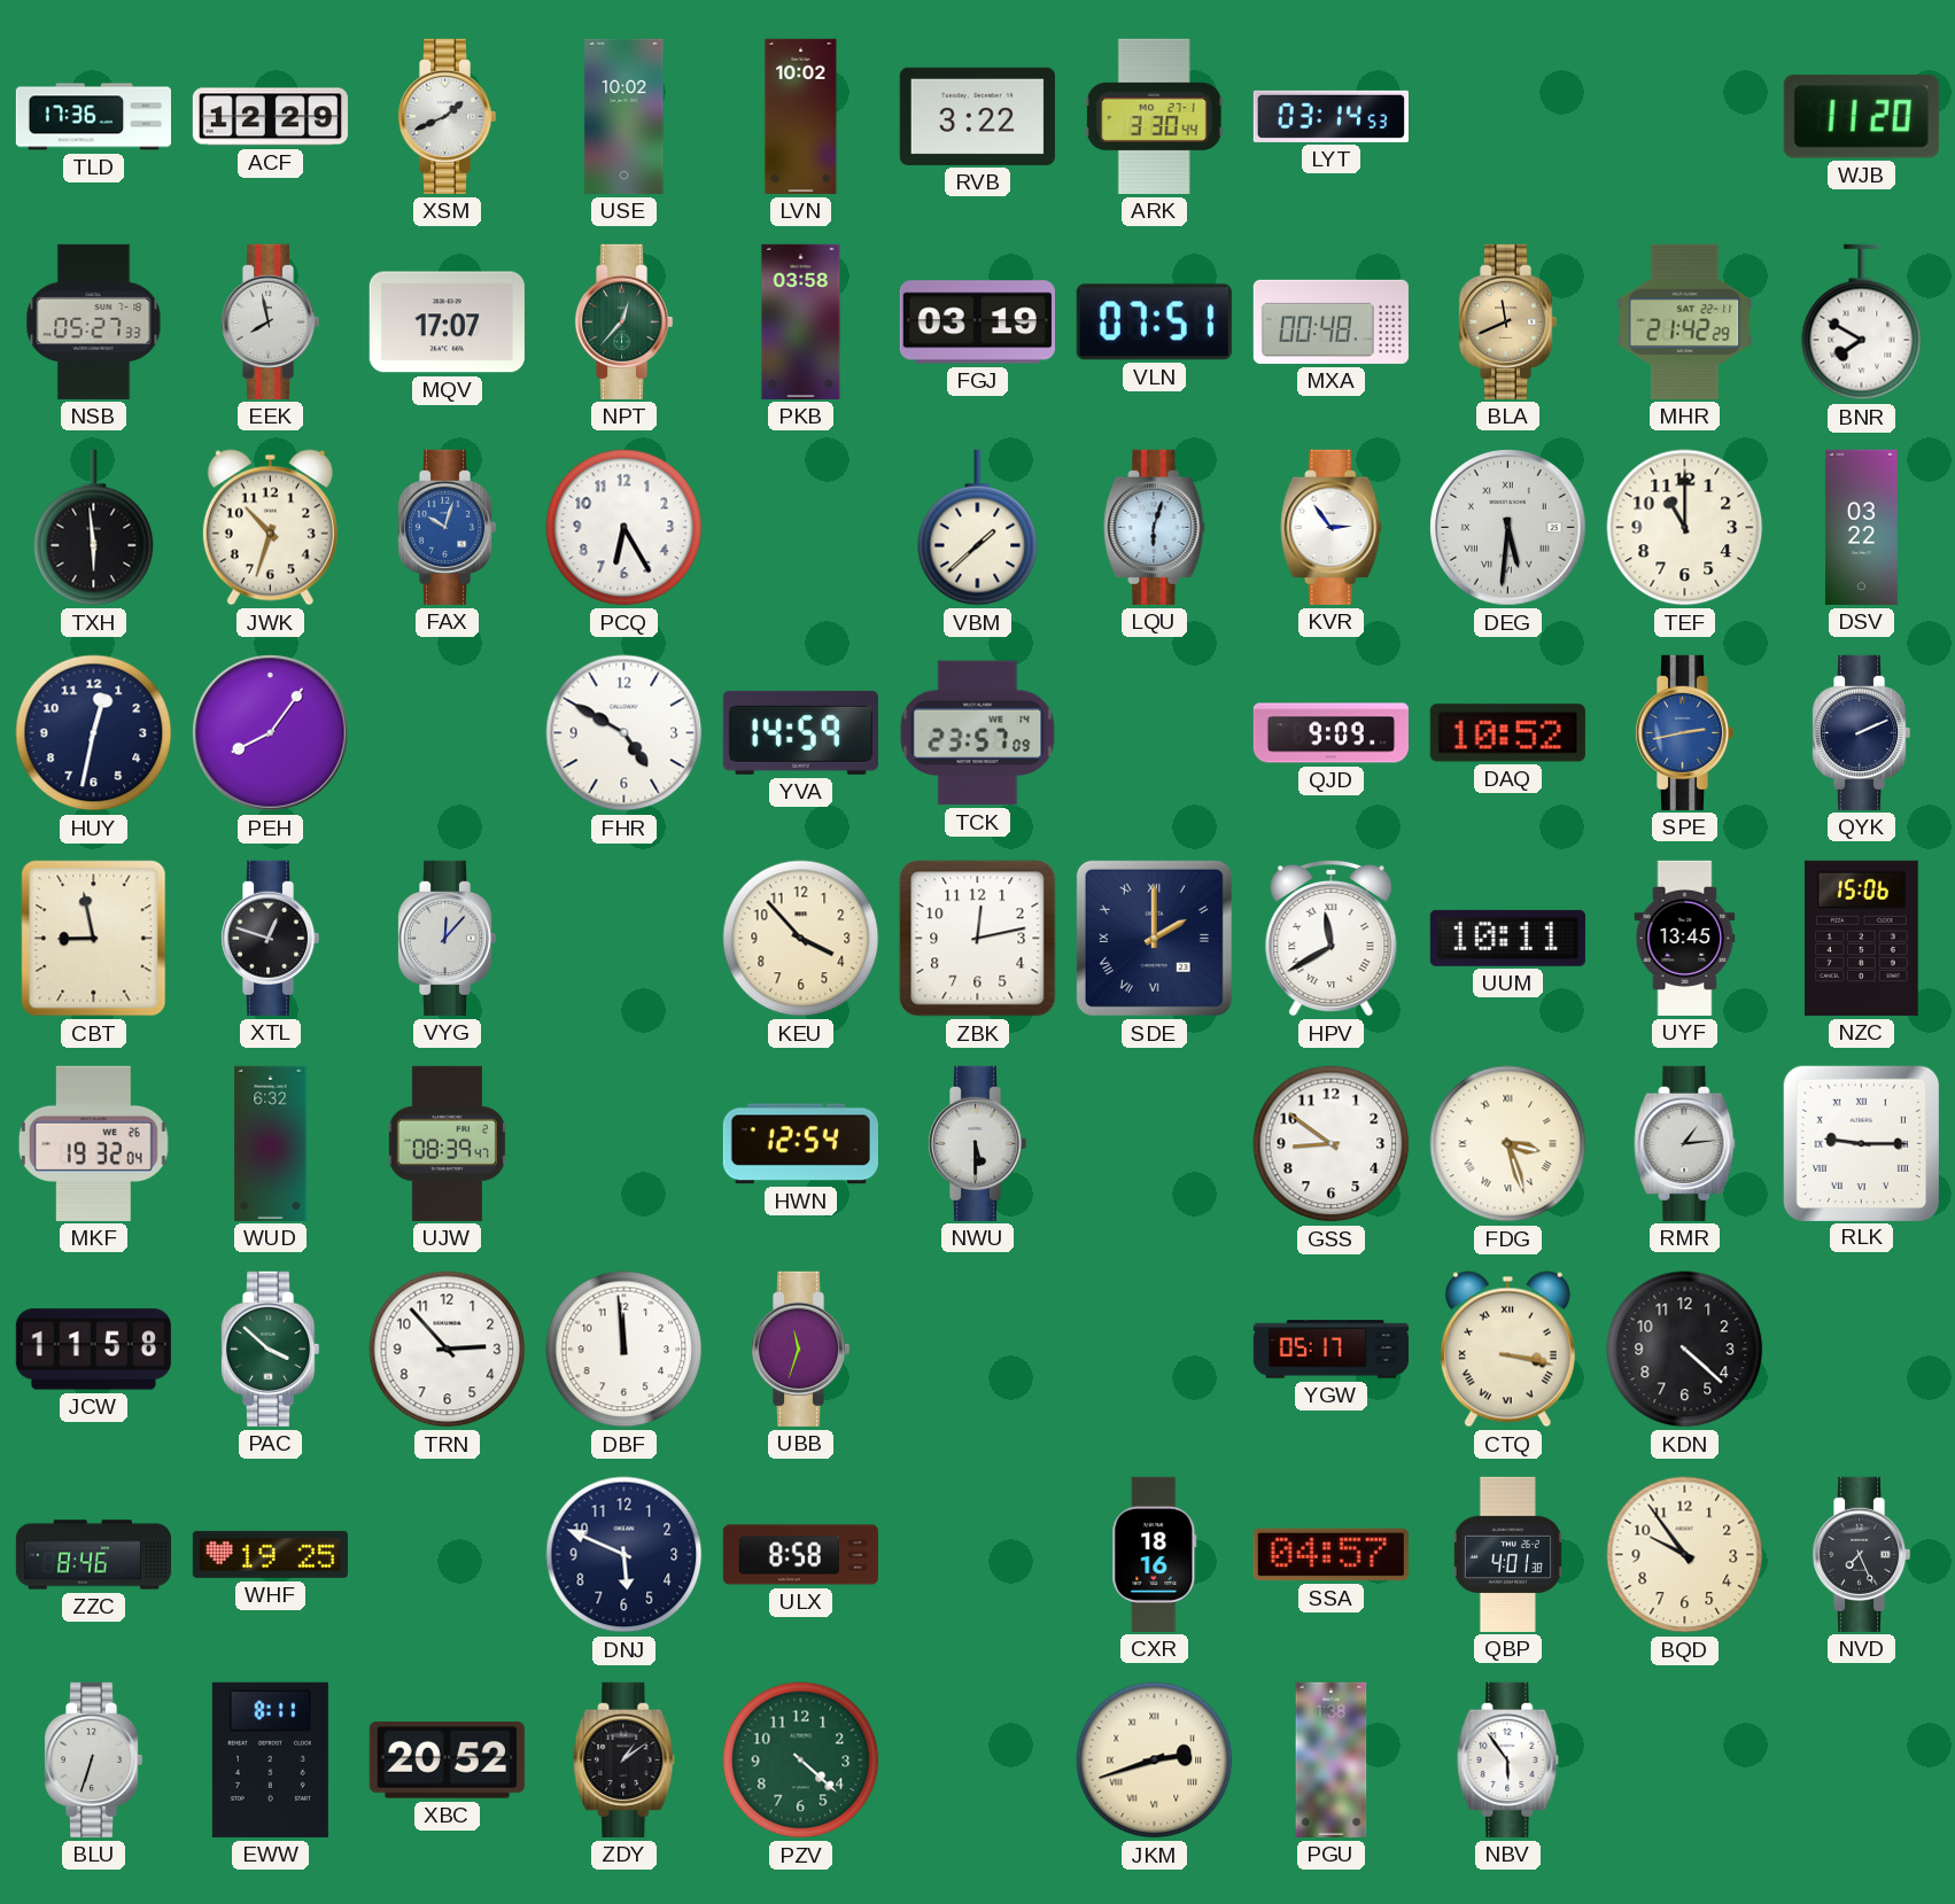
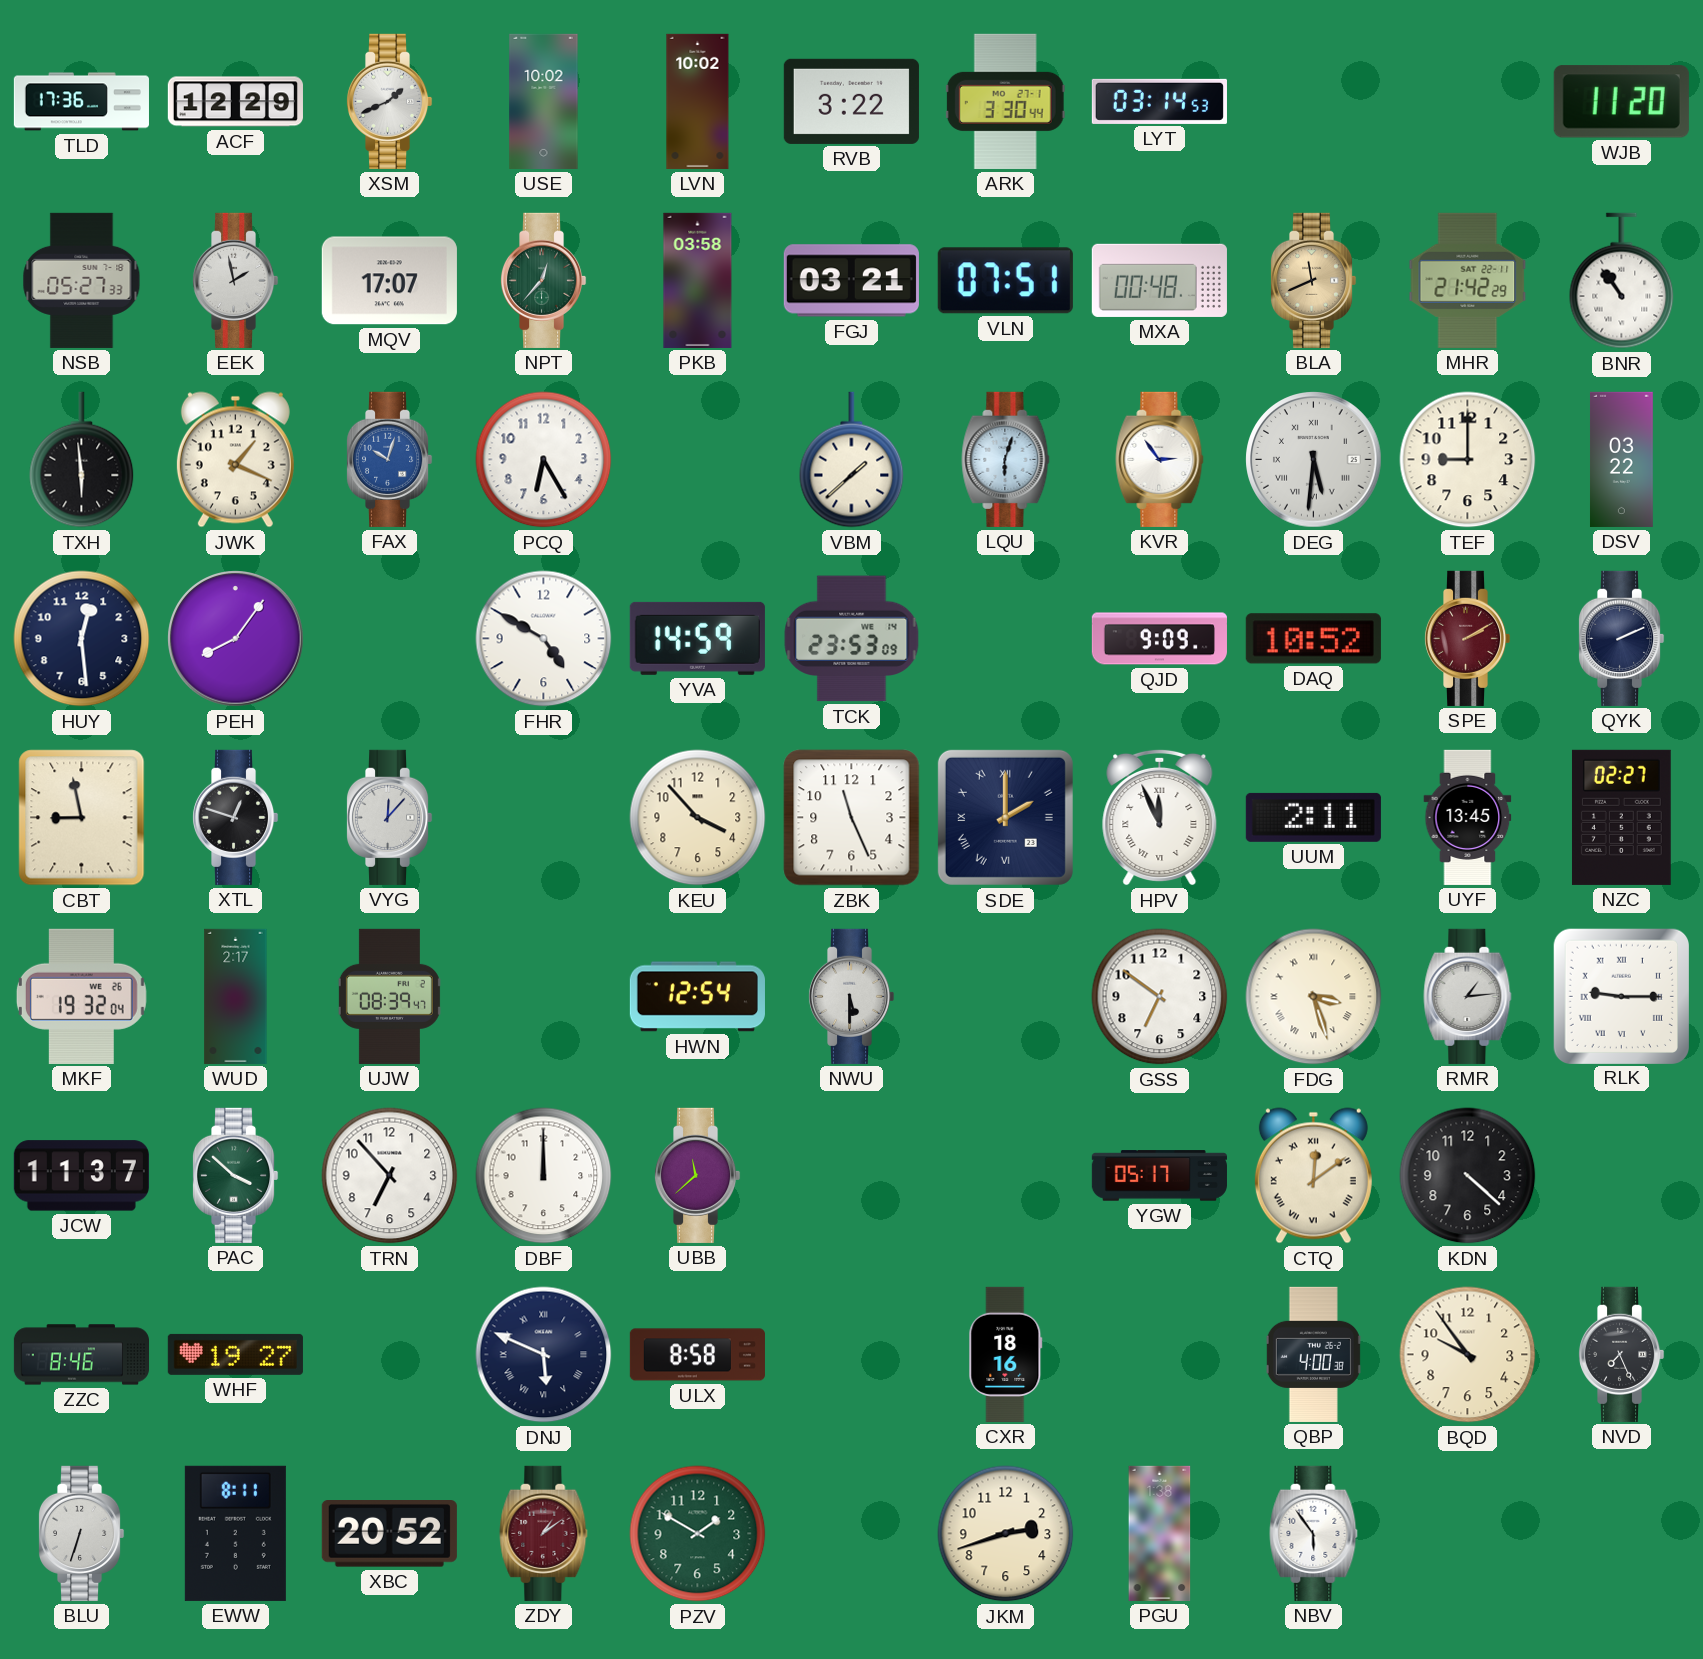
EEK: 7:58 -> 1:58
FGJ: 03:19 -> 03:21
BNR: 7:50 -> 10:54
JWK: 10:33 -> 1:19
TEF: 11:00 -> 9:00
HUY: 12:32 -> 12:29
TCK: 23:57 -> 23:53
SPE: 2:43 -> 2:10
SPE dial: blue -> burgundy
ZBK: 12:13 -> 11:26
HPV: 11:40 -> 11:56
UUM: 10:11 -> 2:11
NZC: 15:06 -> 02:27
WUD: 6:32 -> 2:17
GSS: 8:51 -> 6:51
JCW: 11:58 -> 11:37
TRN: 2:53 -> 6:53
DBF: 11:59 -> 12:00
UBB: 11:33 -> 11:38
CTQ: 3:17 -> 12:09
WHF: 19:25 -> 19:27
DNJ numerals: Arabic -> Roman
SSA: 04:57 -> none
QBP: 4:01 -> 4:00
ZDY dial: black -> burgundy
PZV: 4:22 -> 1:50
JKM numerals: Roman -> Arabic
